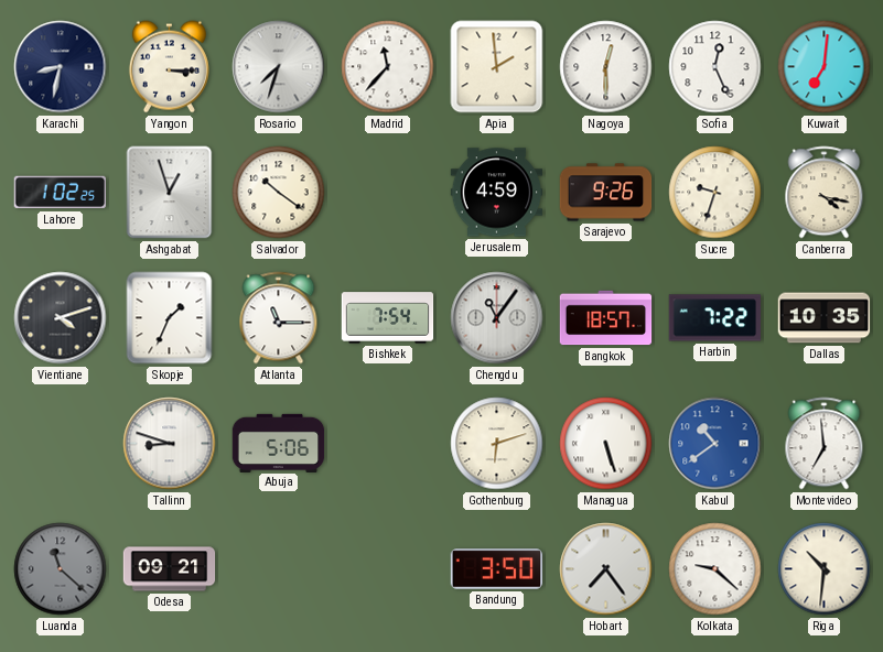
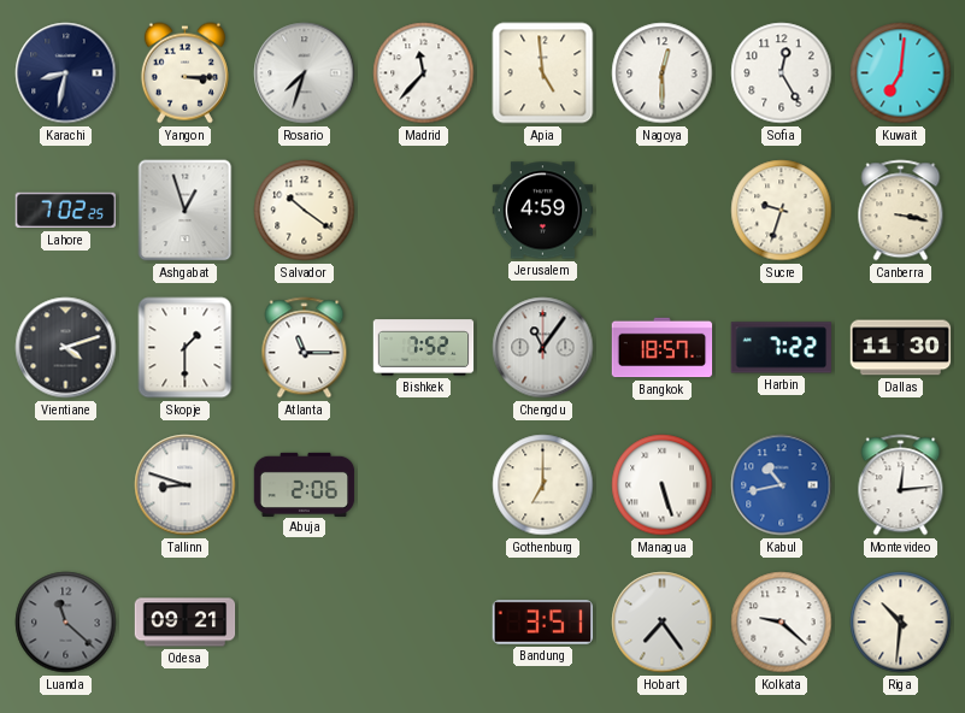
Apia: 1:59 -> 4:59
Sofia: 12:26 -> 12:25
Lahore: 1:02 -> 7:02
Sarajevo: 9:26 -> none
Canberra: 4:17 -> 3:17
Skopje: 1:34 -> 1:30
Bishkek: 7:54 -> 7:52
Dallas: 10:35 -> 11:30
Abuja: 5:06 -> 2:06
Gothenburg: 6:12 -> 7:00
Kabul: 10:39 -> 10:43
Montevideo: 6:59 -> 12:14
Bandung: 3:50 -> 3:51
